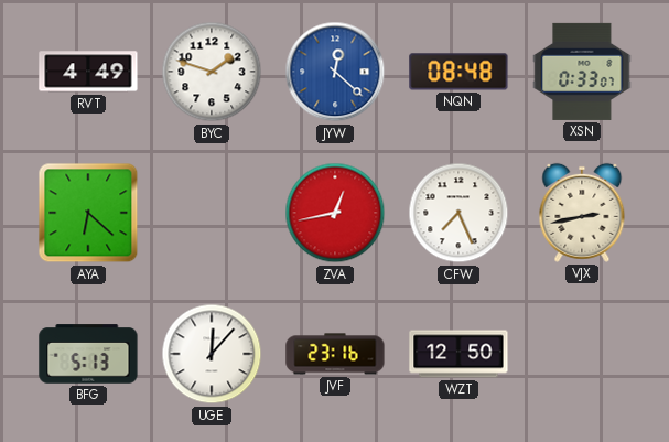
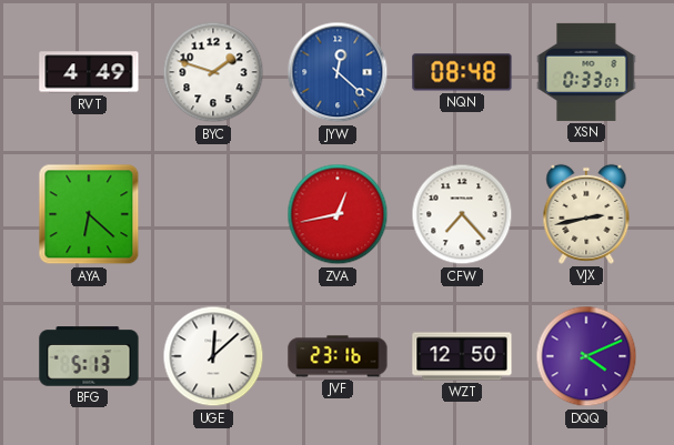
CFW: 7:26 -> 7:23
UGE: 12:07 -> 12:08
DQQ: none -> 4:11
